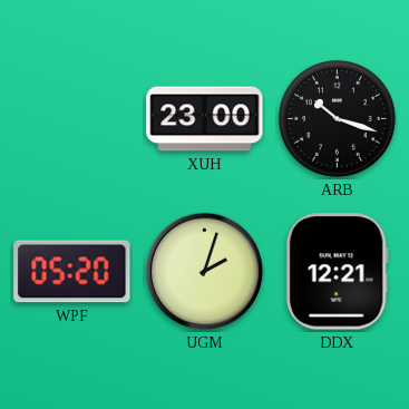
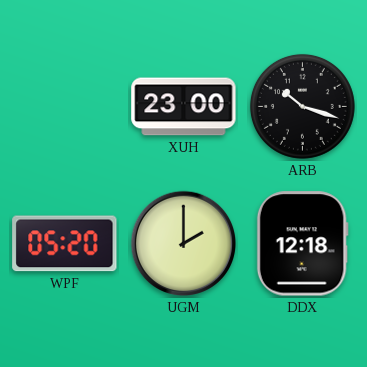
UGM: 2:03 -> 2:00
DDX: 12:21 -> 12:18
